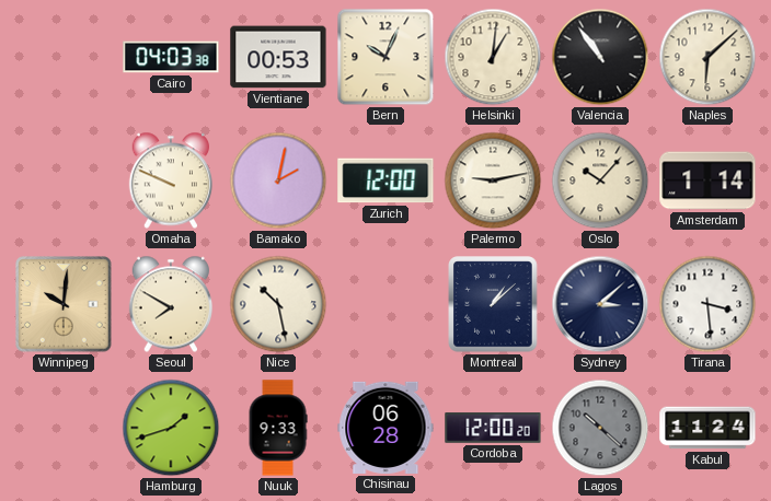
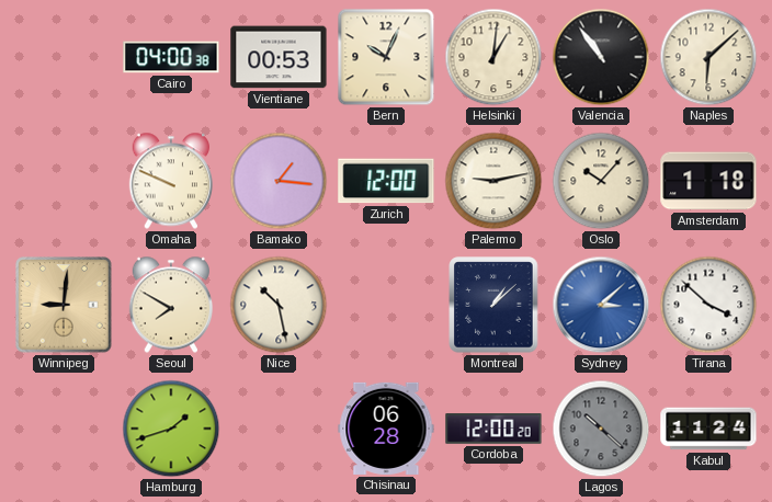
Cairo: 04:03 -> 04:00
Bamako: 2:02 -> 1:16
Amsterdam: 1:14 -> 1:18
Winnipeg: 10:01 -> 9:01
Sydney dial: navy -> blue
Tirana: 3:29 -> 3:52
Nuuk: 9:33 -> none
